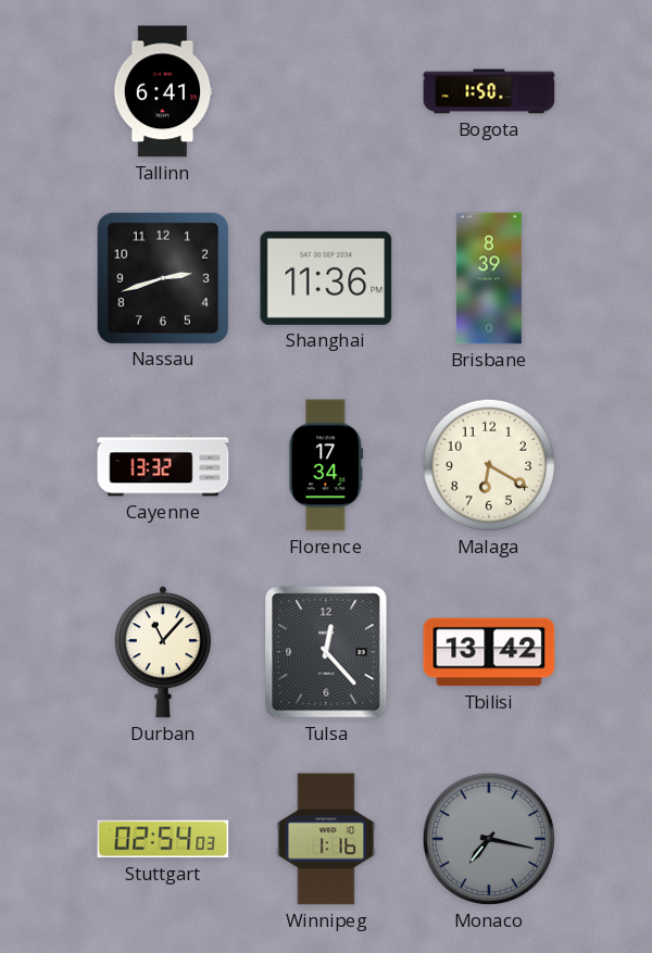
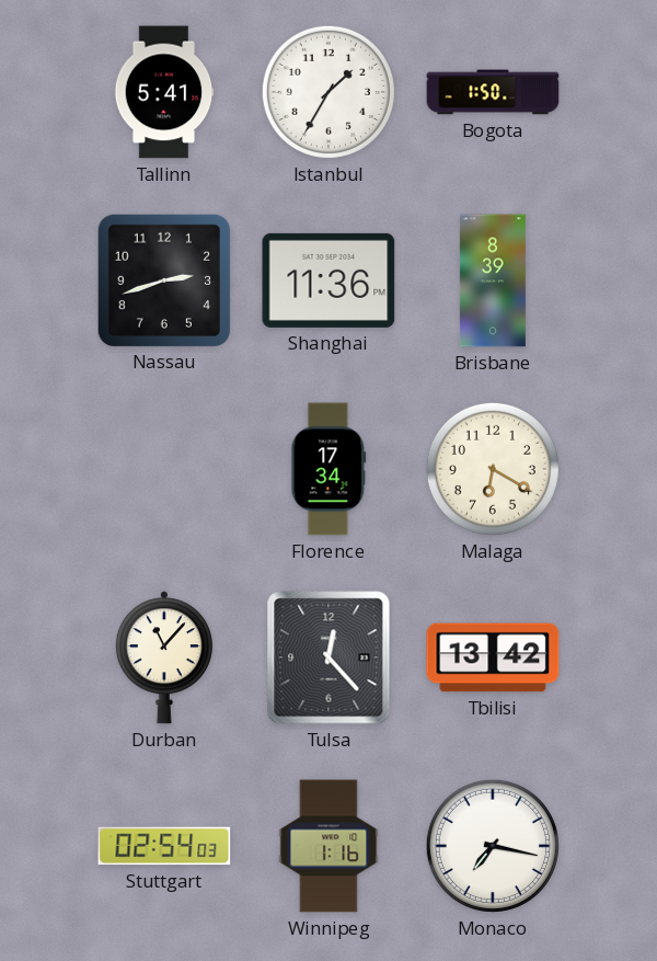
Tallinn: 6:41 -> 5:41
Istanbul: none -> 1:35
Cayenne: 13:32 -> none
Monaco dial: grey -> white
